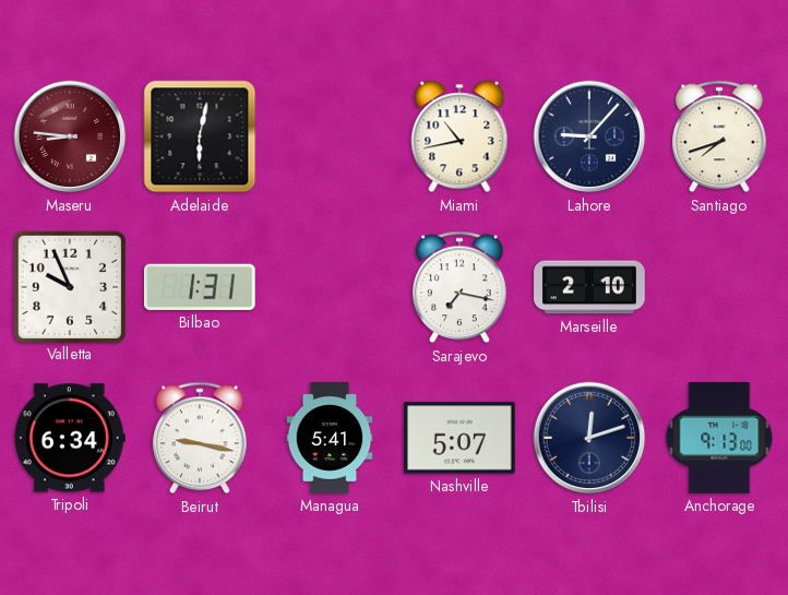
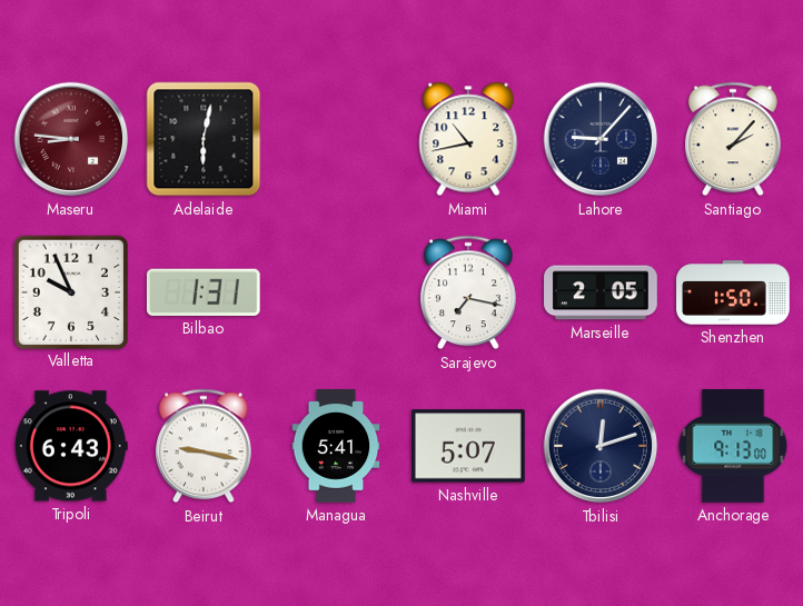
Santiago: 7:42 -> 2:07
Marseille: 2:10 -> 2:05
Shenzhen: none -> 1:50
Tripoli: 6:34 -> 6:43
